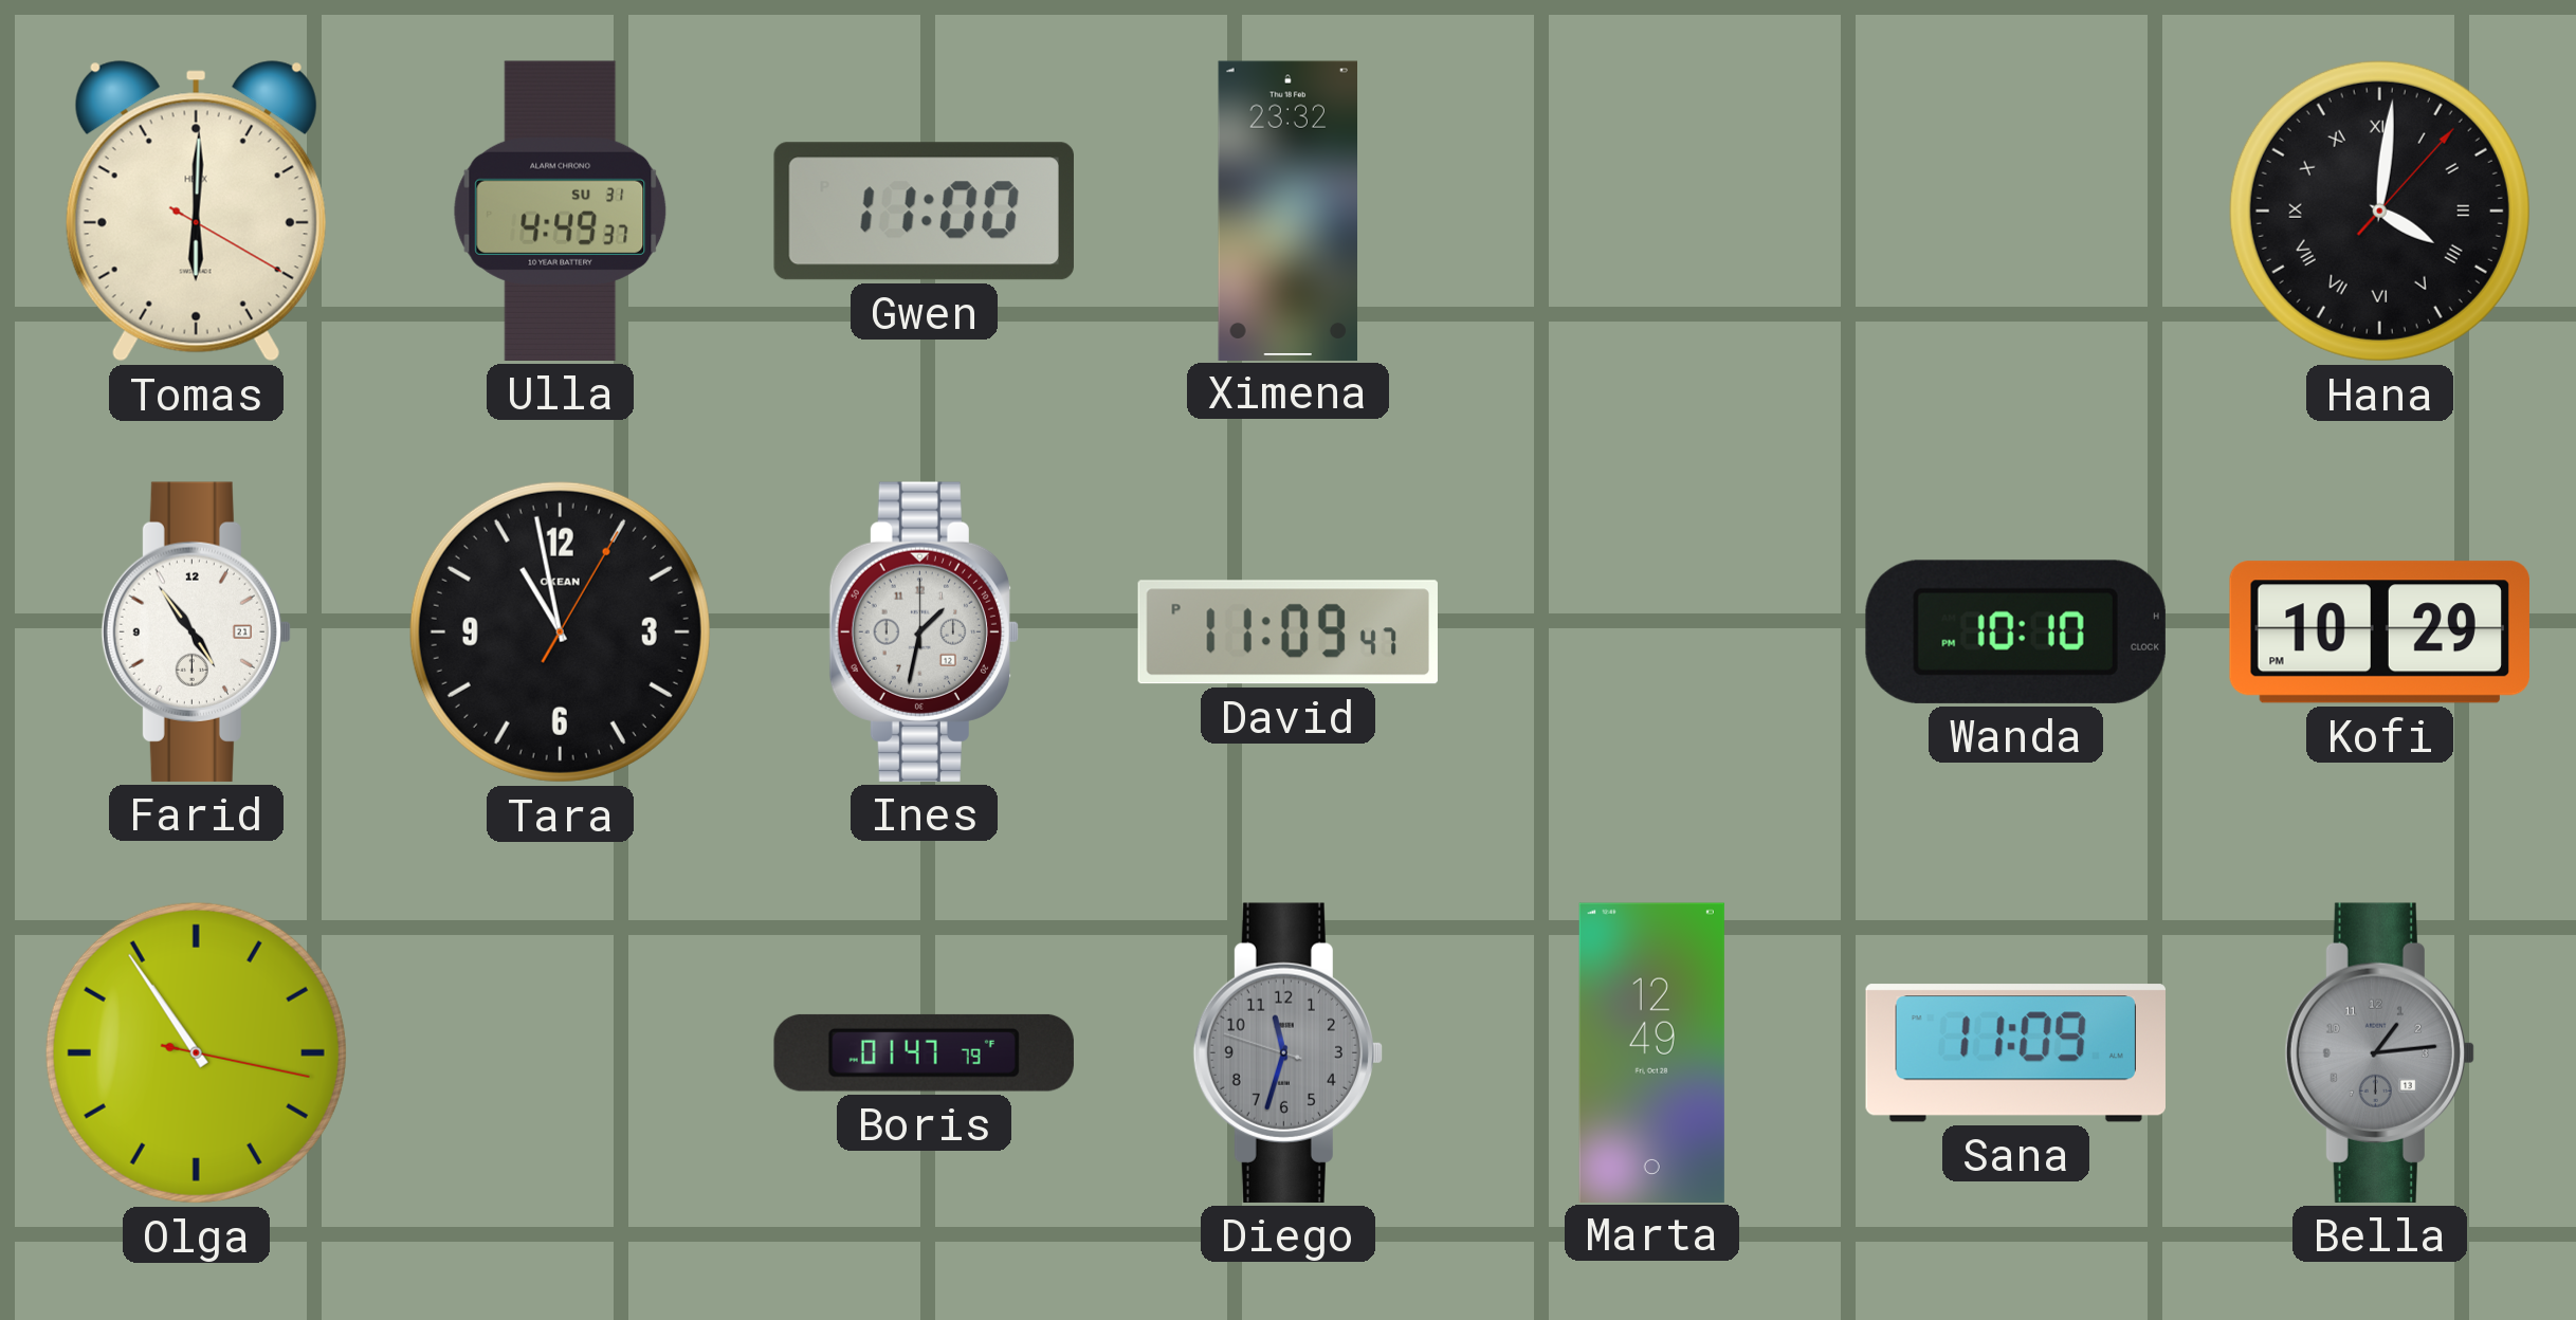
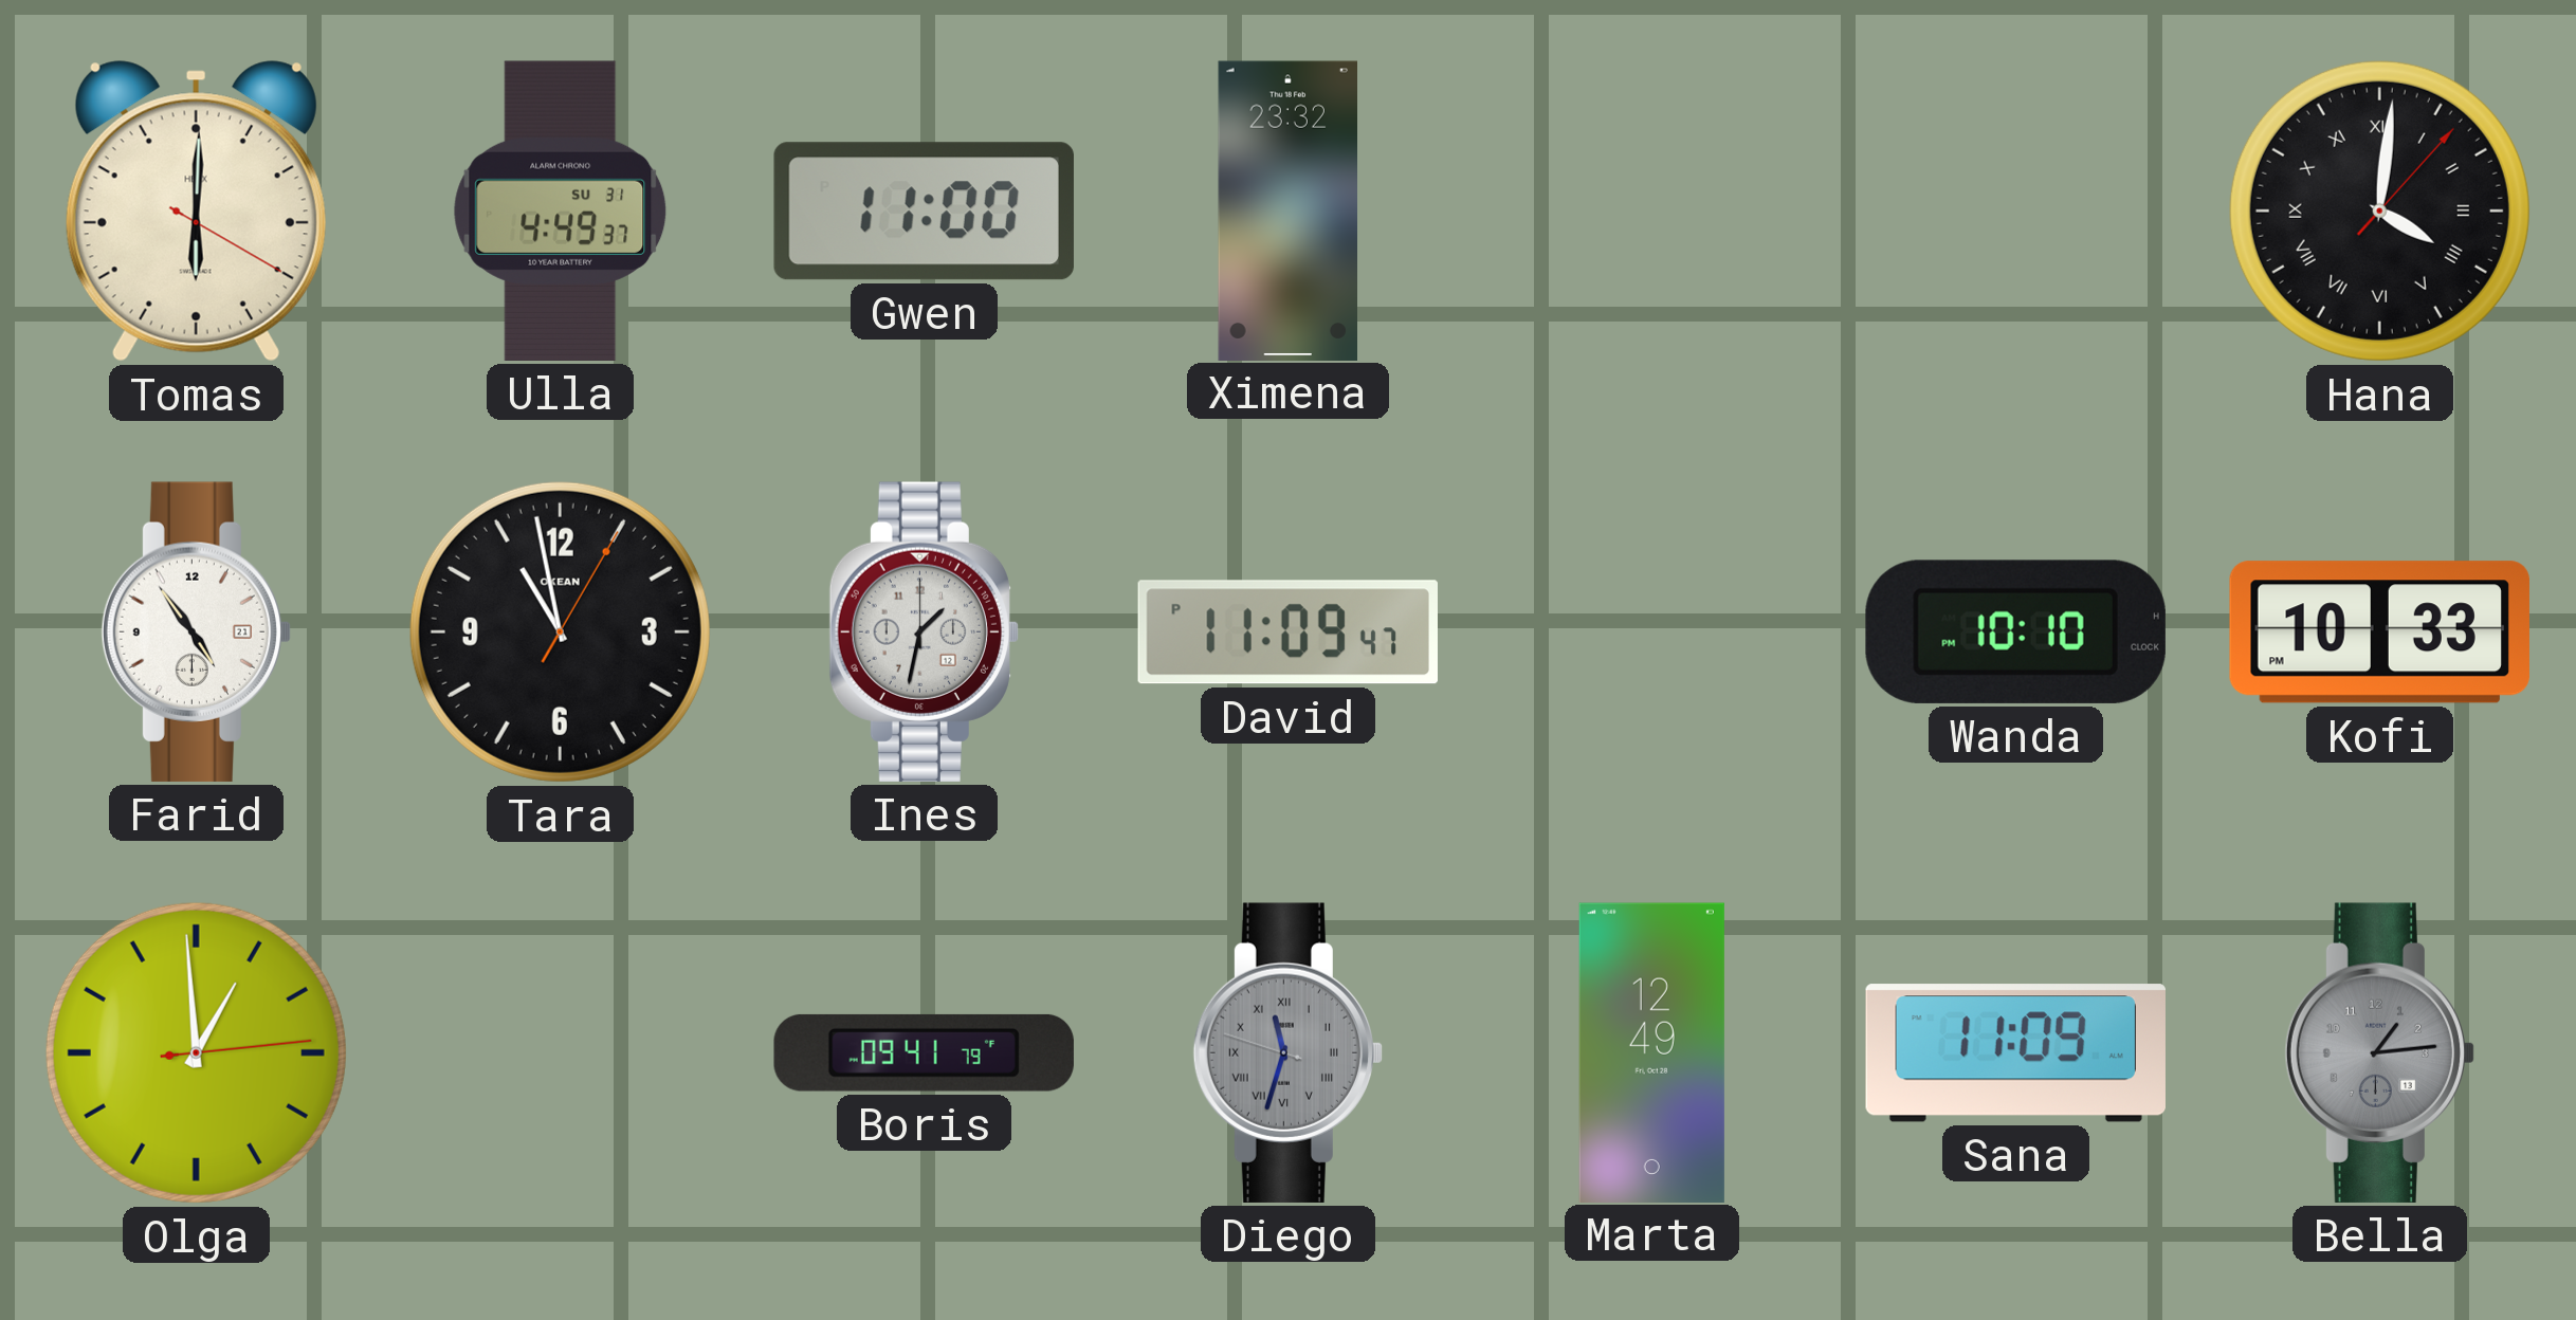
Kofi: 10:29 -> 10:33
Olga: 10:54 -> 12:59
Boris: 01:47 -> 09:41
Diego numerals: Arabic -> Roman
